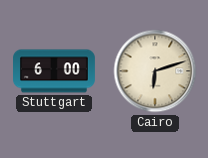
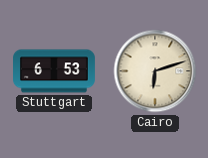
Stuttgart: 6:00 -> 6:53
